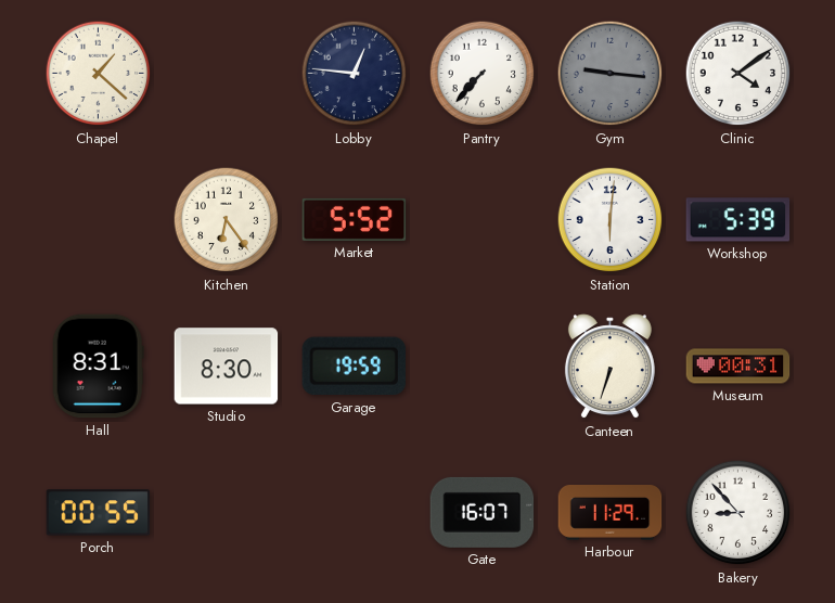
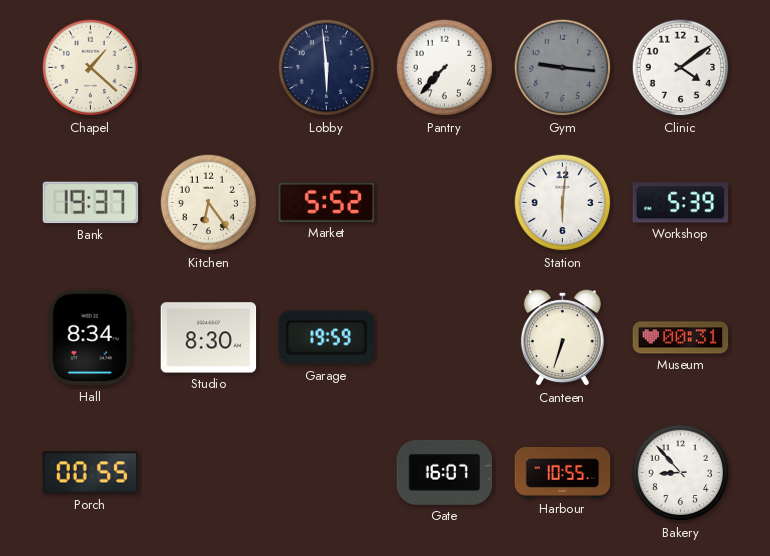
Lobby: 12:46 -> 5:59
Bank: none -> 19:37
Hall: 8:31 -> 8:34
Harbour: 11:29 -> 10:55
